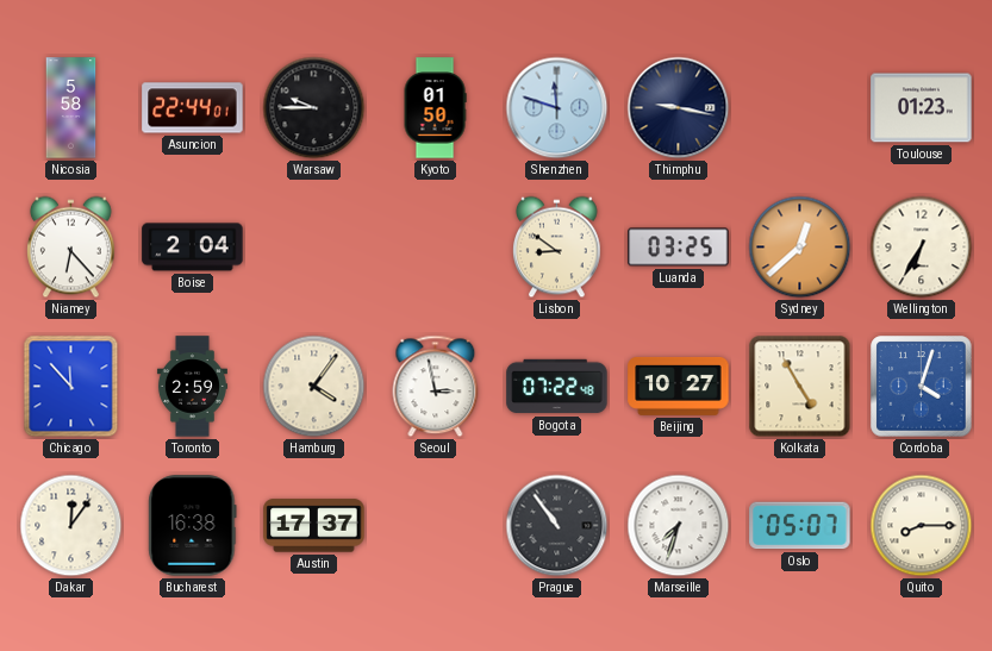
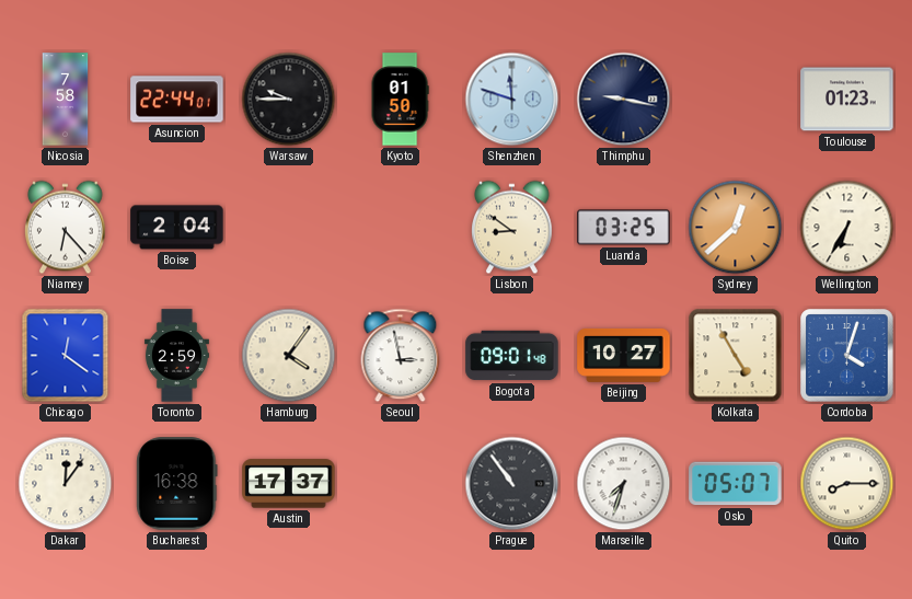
Nicosia: 5:58 -> 7:58
Chicago: 11:53 -> 12:21
Bogota: 07:22 -> 09:01
